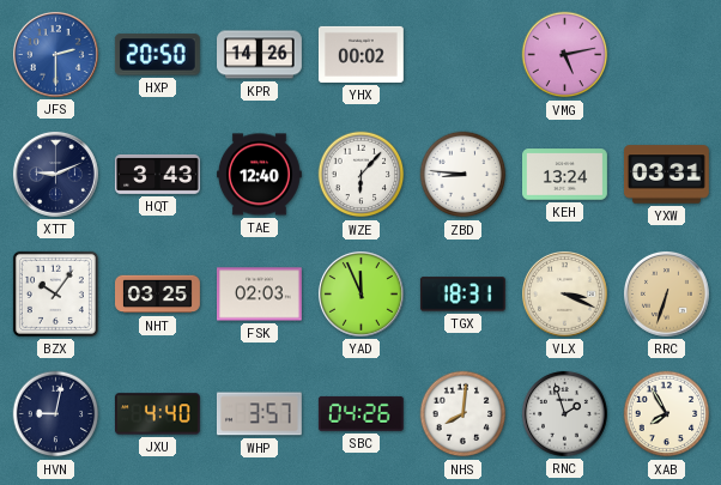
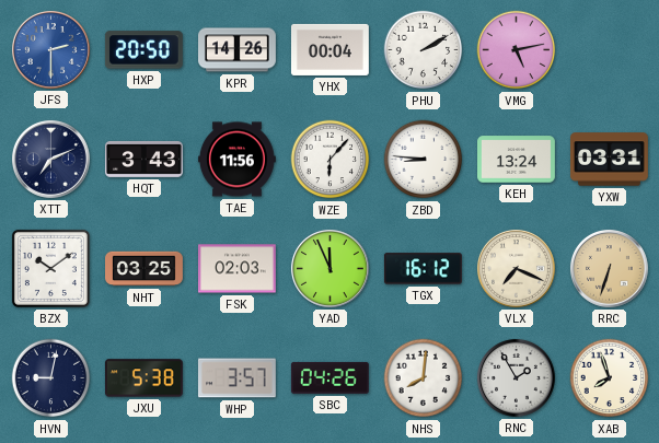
YHX: 00:02 -> 00:04
PHU: none -> 2:10
XTT: 9:11 -> 7:11
TAE: 12:40 -> 11:56
BZX: 10:06 -> 10:09
TGX: 18:31 -> 16:12
VLX: 3:19 -> 7:19
JXU: 4:40 -> 5:38
RNC: 1:57 -> 1:55
XAB: 7:55 -> 7:57
